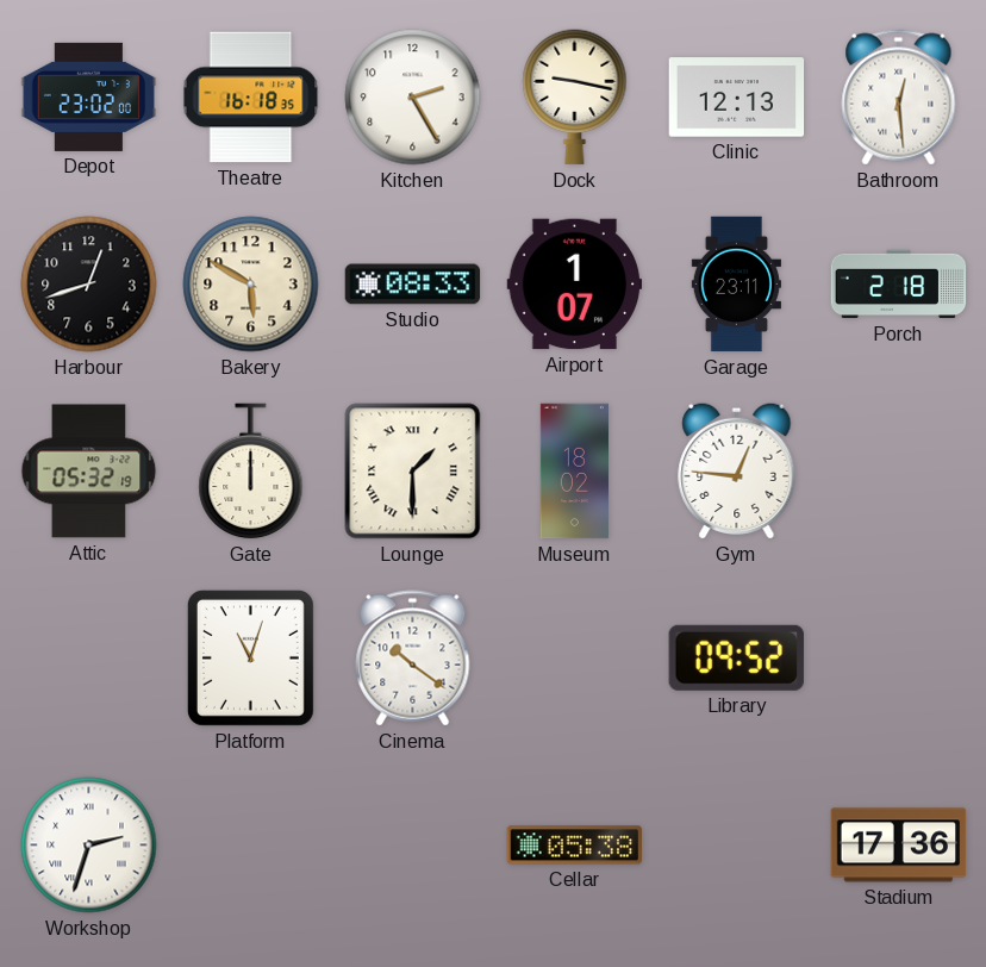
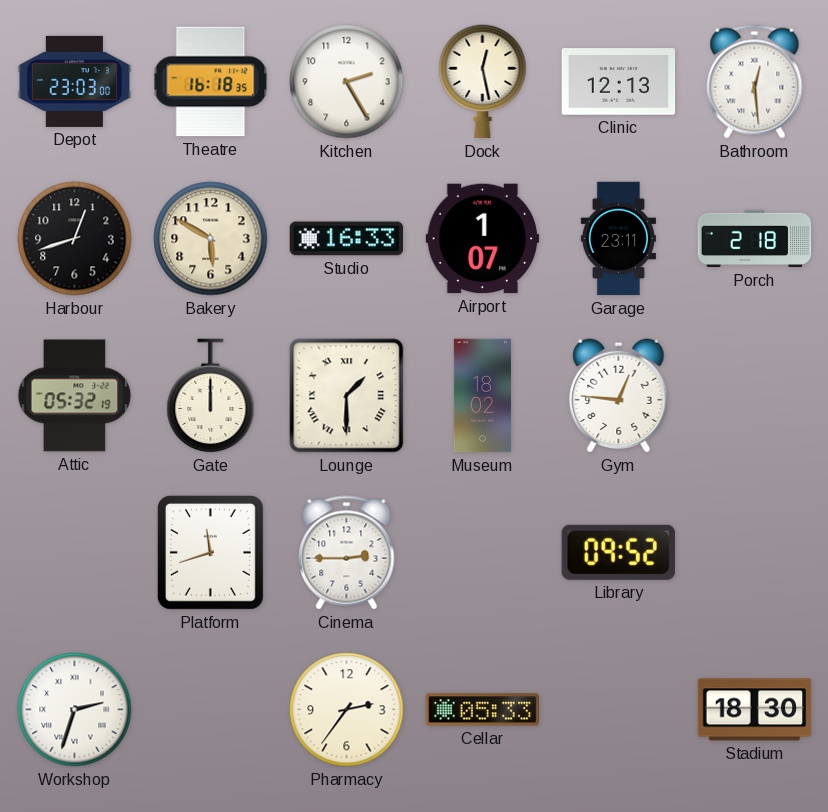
Depot: 23:02 -> 23:03
Dock: 9:17 -> 12:28
Studio: 08:33 -> 16:33
Platform: 11:03 -> 11:42
Cinema: 10:21 -> 2:45
Pharmacy: none -> 2:36
Cellar: 05:38 -> 05:33
Stadium: 17:36 -> 18:30
